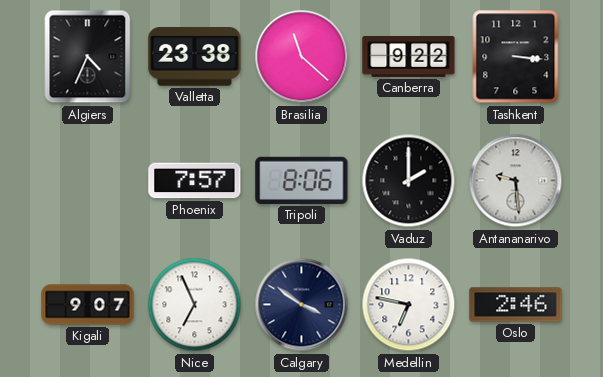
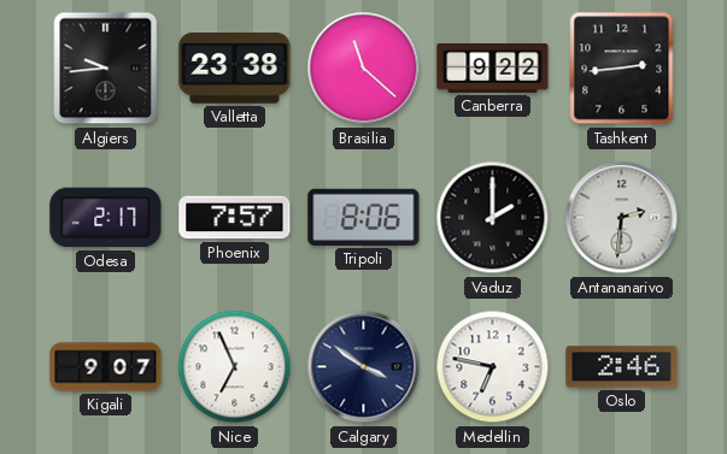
Algiers: 4:34 -> 9:44
Tashkent: 3:16 -> 2:44
Odesa: none -> 2:17
Antananarivo: 9:29 -> 2:31
